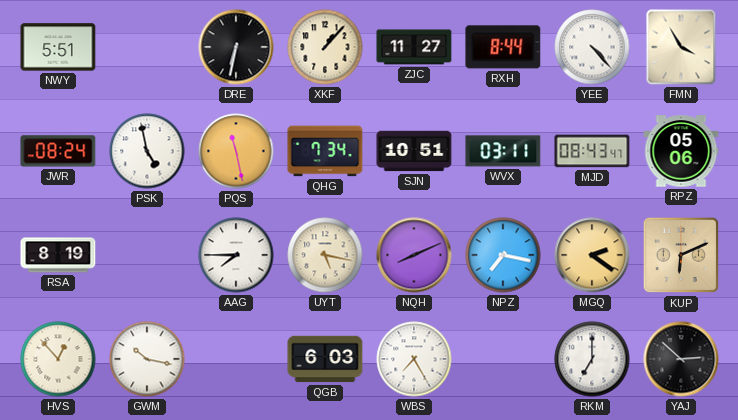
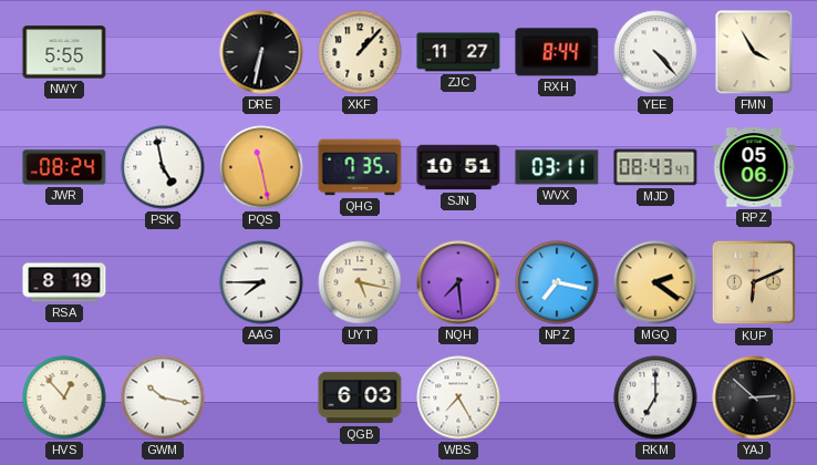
NWY: 5:51 -> 5:55
QHG: 7:34 -> 7:35
NQH: 8:11 -> 7:29
